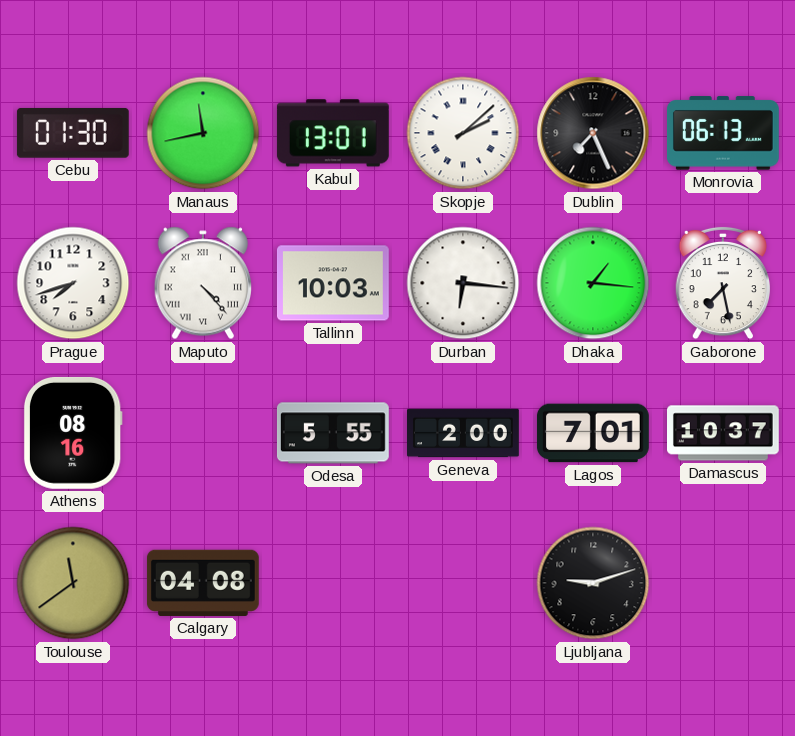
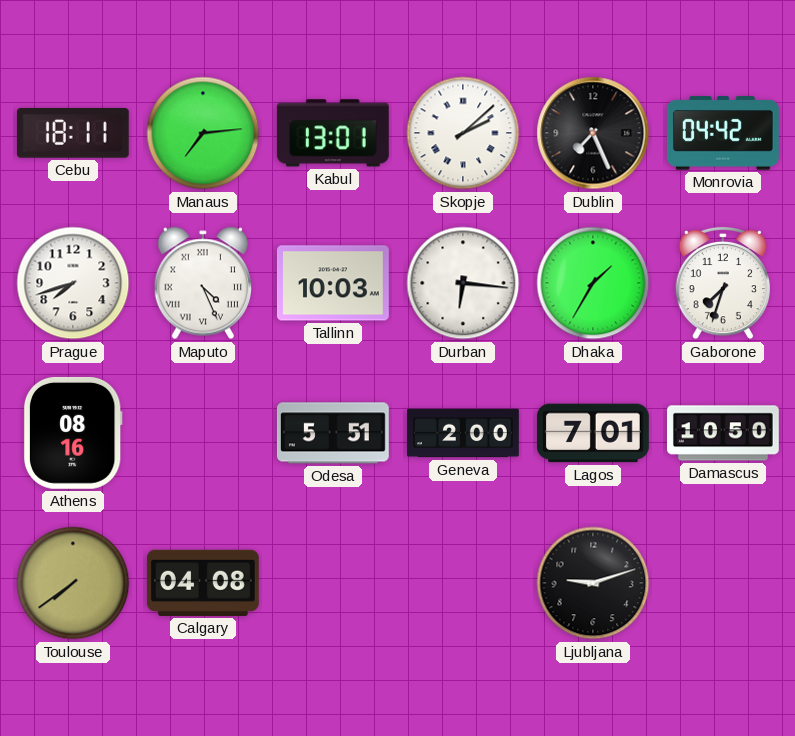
Cebu: 01:30 -> 18:11
Manaus: 11:43 -> 7:14
Monrovia: 06:13 -> 04:42
Maputo: 4:23 -> 4:26
Dhaka: 1:16 -> 1:35
Gaborone: 7:28 -> 7:33
Odesa: 5:55 -> 5:51
Damascus: 10:37 -> 10:50
Toulouse: 11:39 -> 7:39
